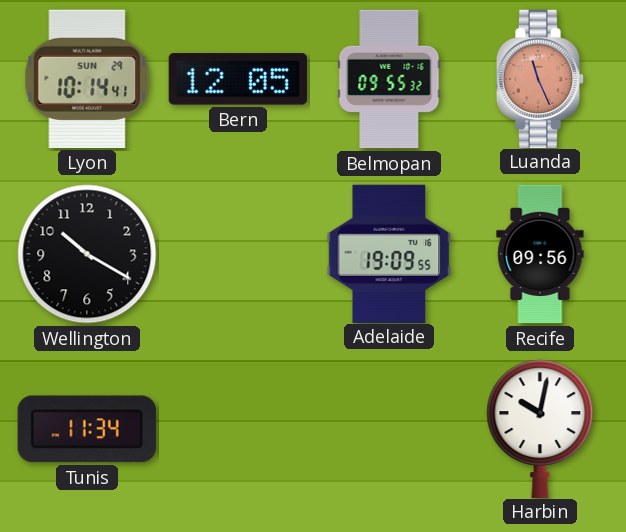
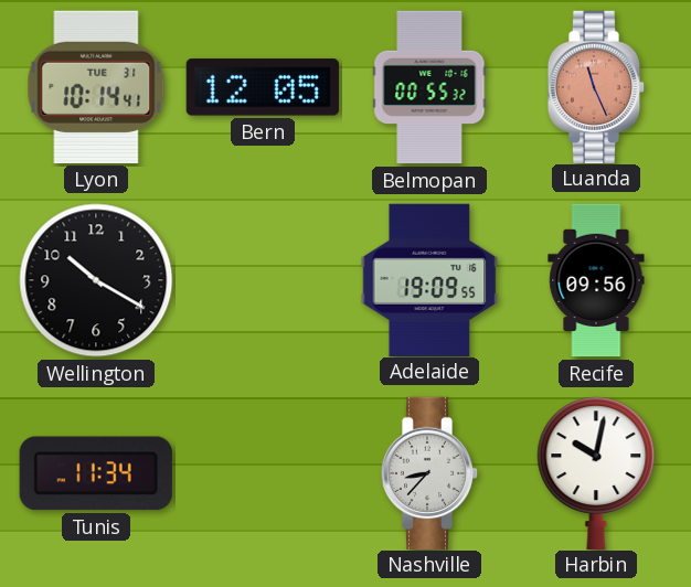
Lyon date: SUN 29 -> TUE 31
Belmopan: 09:55 -> 00:55
Nashville: none -> 8:37
